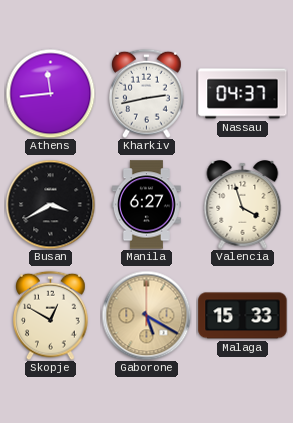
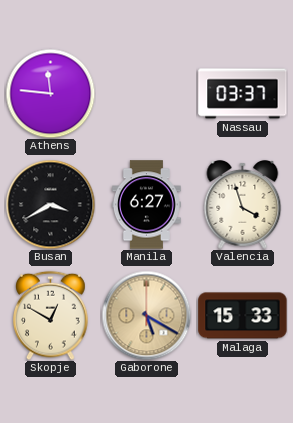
Athens: 11:44 -> 11:46
Kharkiv: 2:43 -> none
Nassau: 04:37 -> 03:37
